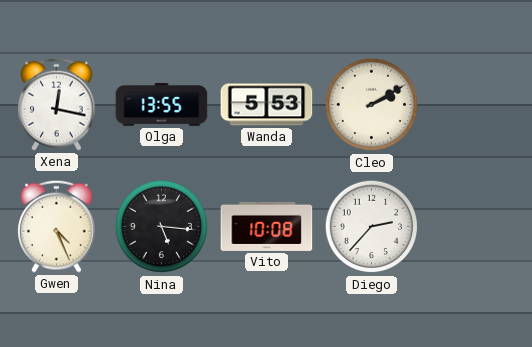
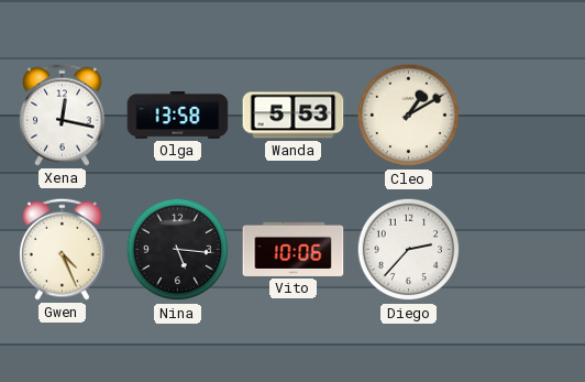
Olga: 13:55 -> 13:58
Cleo: 2:10 -> 1:10
Vito: 10:08 -> 10:06
